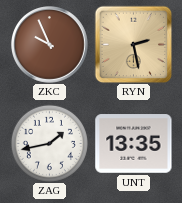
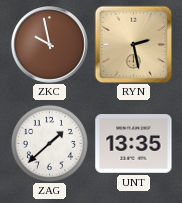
ZKC: 9:56 -> 9:58
ZAG: 1:43 -> 1:38
